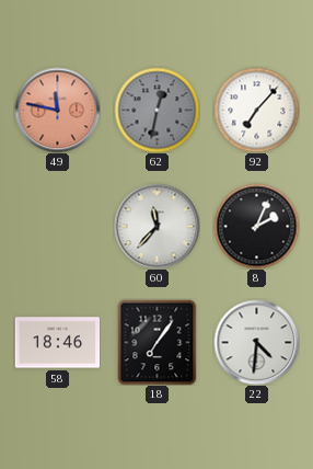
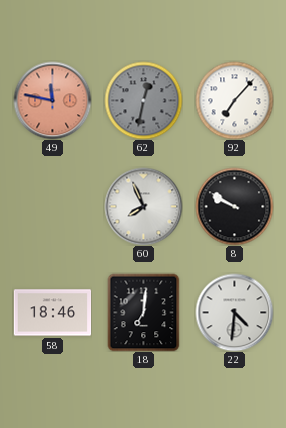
60: 11:37 -> 7:56
8: 2:04 -> 9:50
18: 7:06 -> 7:01
